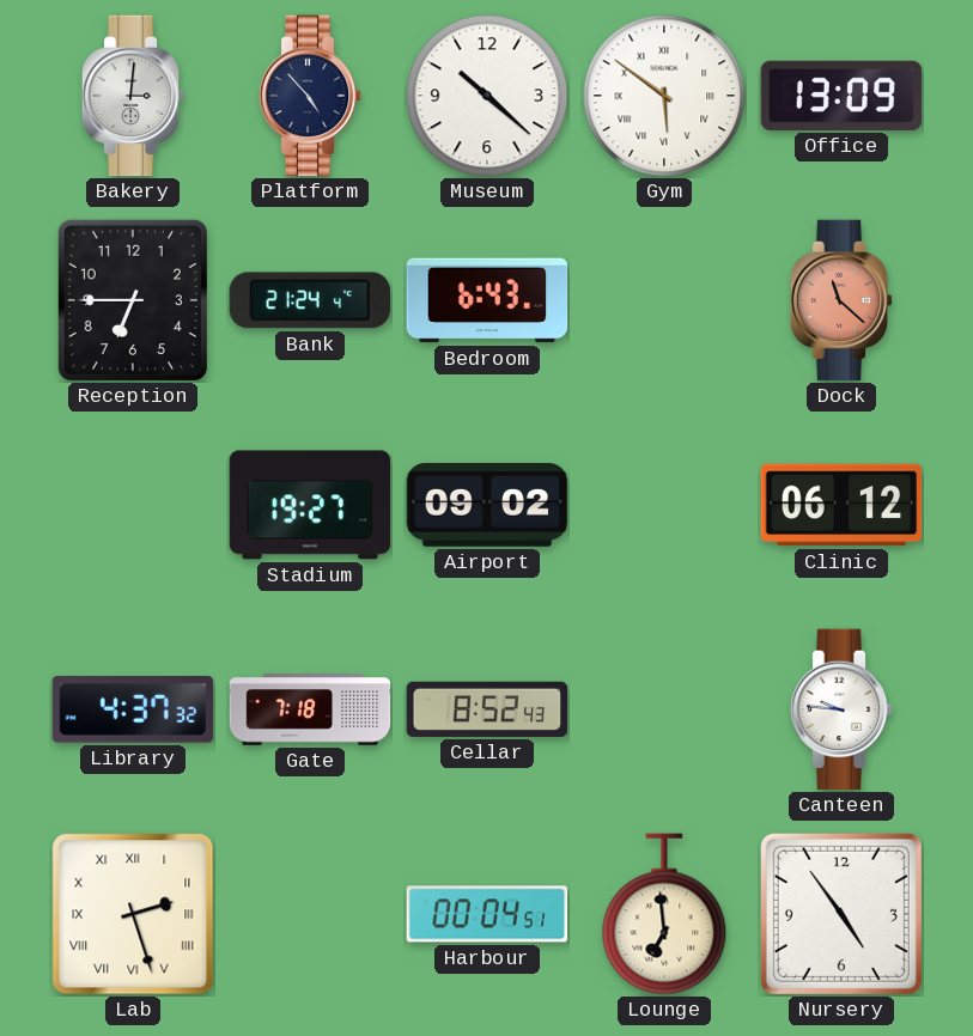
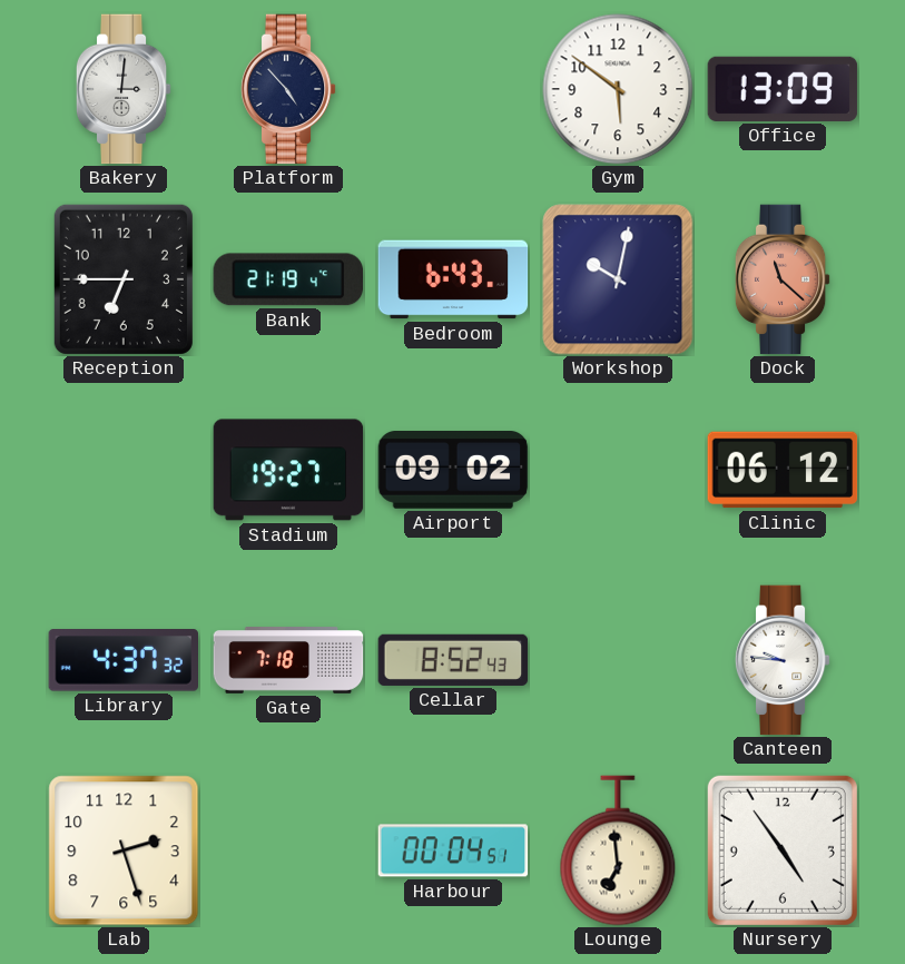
Museum: 10:22 -> none
Gym numerals: Roman -> Arabic
Bank: 21:24 -> 21:19
Workshop: none -> 10:02
Lab numerals: Roman -> Arabic
